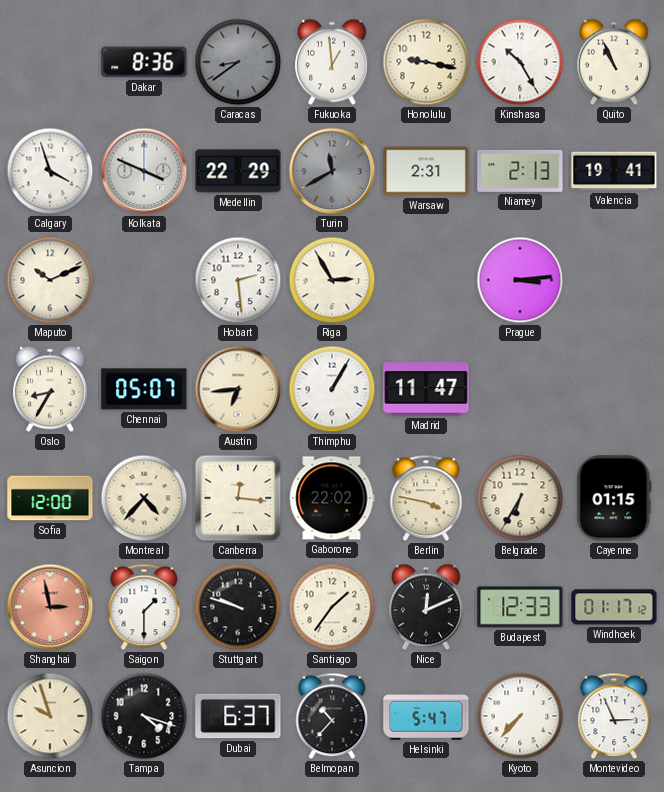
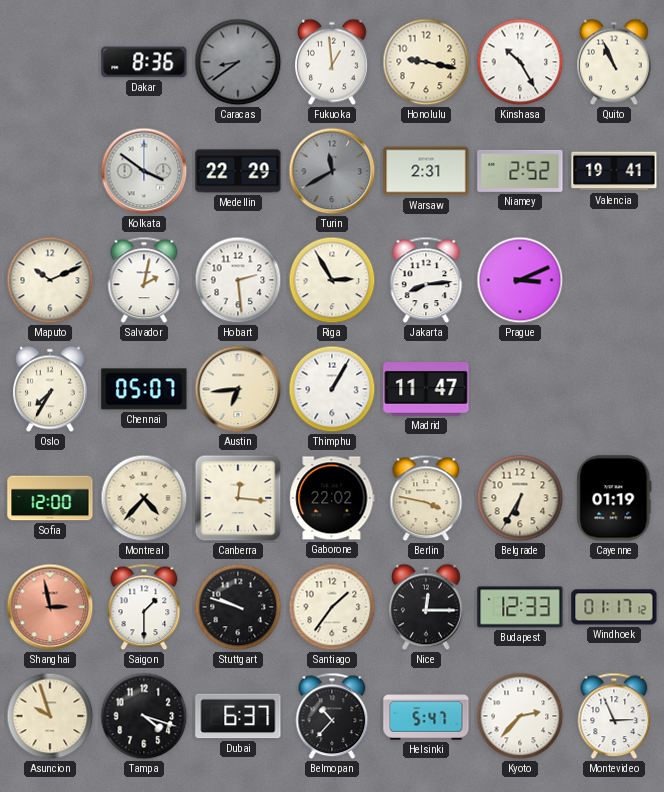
Calgary: 3:57 -> none
Kolkata: 3:49 -> 3:51
Niamey: 2:13 -> 2:52
Salvador: none -> 2:02
Jakarta: none -> 8:14
Prague: 3:14 -> 3:11
Oslo: 8:35 -> 7:35
Cayenne: 01:15 -> 01:19
Nice: 12:11 -> 12:15
Kyoto: 7:37 -> 2:37
